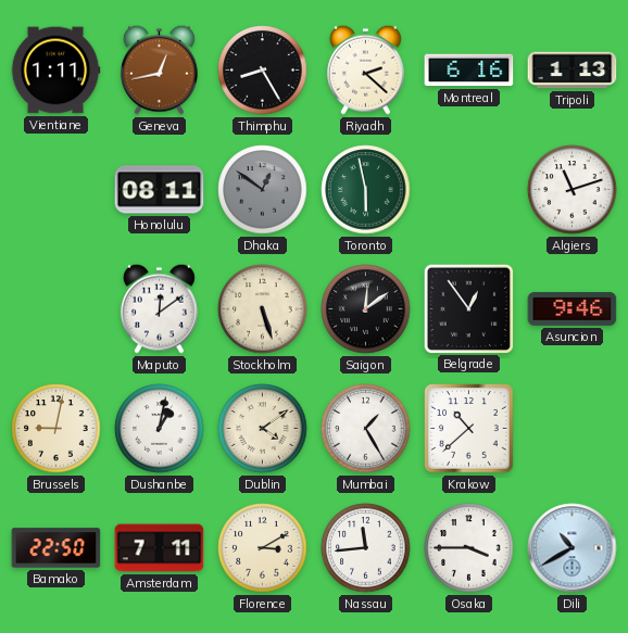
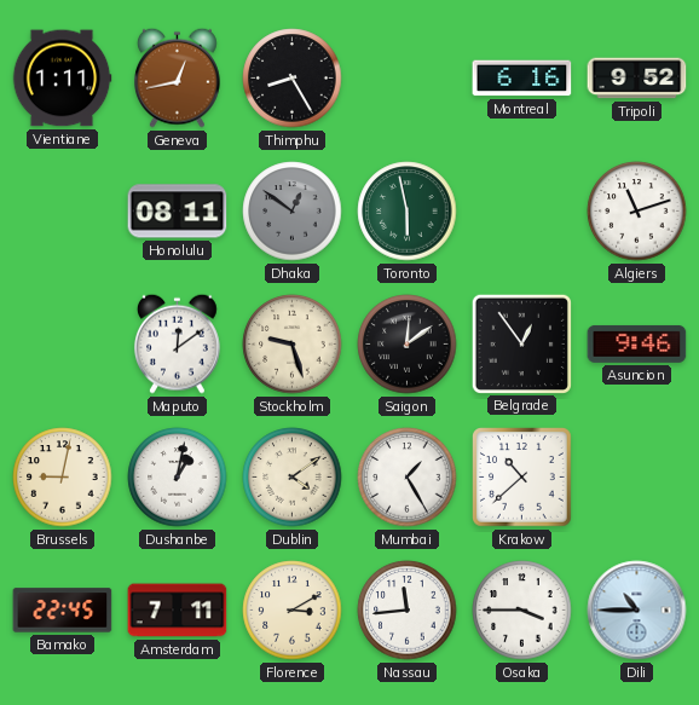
Riyadh: 2:22 -> none
Tripoli: 1:13 -> 9:52
Stockholm: 5:27 -> 9:27
Bamako: 22:50 -> 22:45
Dili: 10:40 -> 10:45
